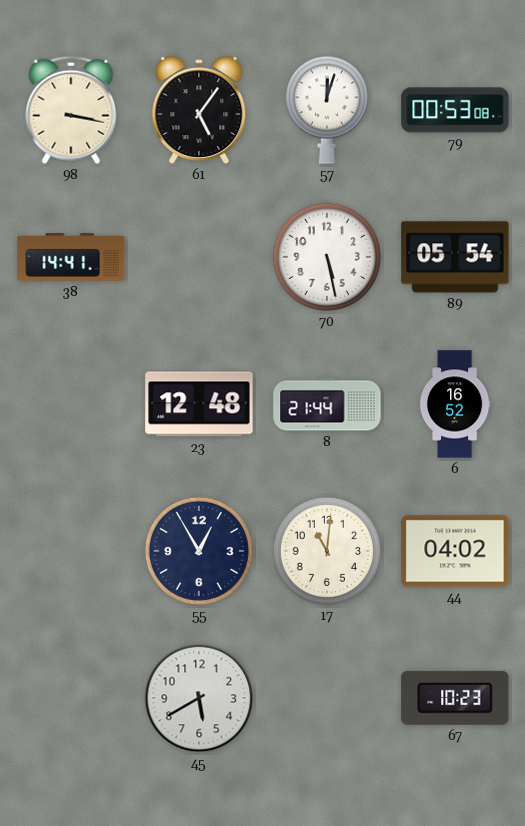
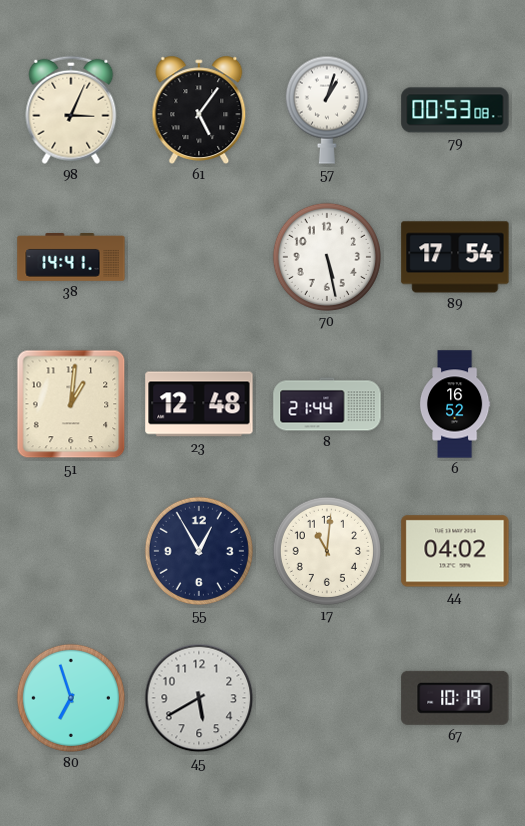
98: 3:17 -> 3:04
57: 12:03 -> 1:03
89: 05:54 -> 17:54
51: none -> 1:01
80: none -> 6:57
67: 10:23 -> 10:19
